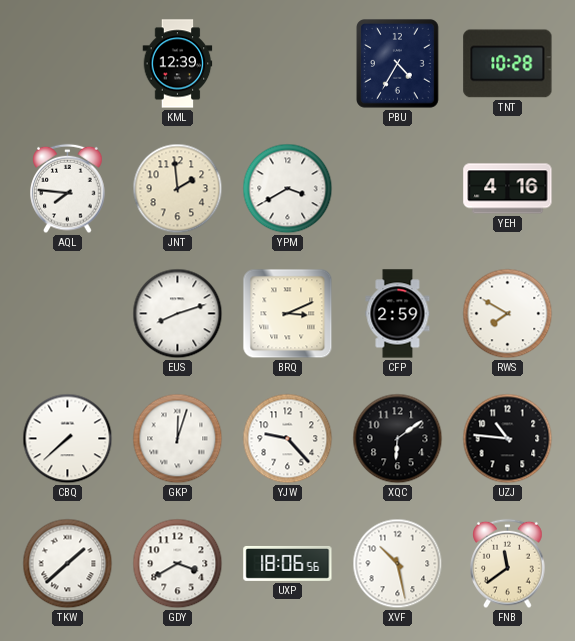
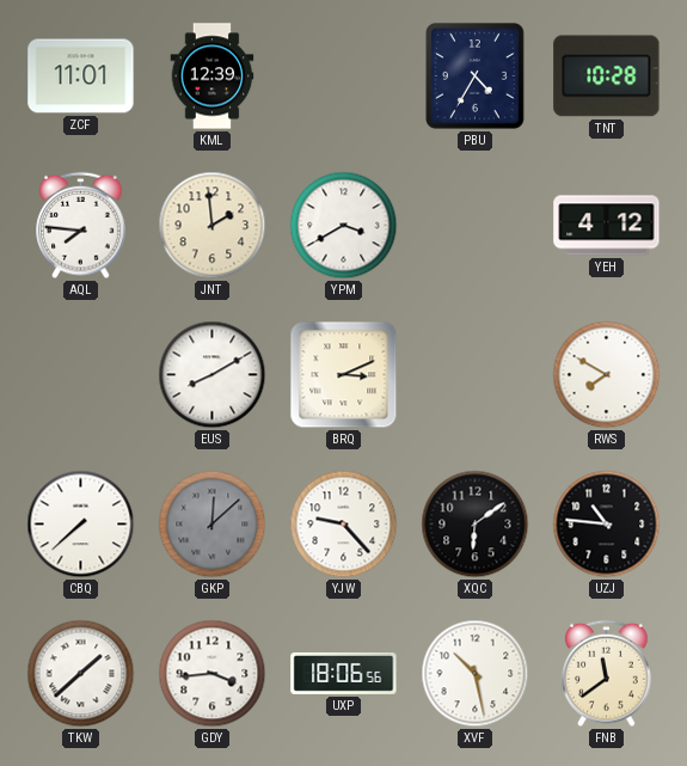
ZCF: none -> 11:01
YEH: 4:16 -> 4:12
EUS: 8:12 -> 8:10
CFP: 2:59 -> none
GKP: 12:03 -> 12:08
GKP dial: white -> grey
GDY: 3:40 -> 3:44
